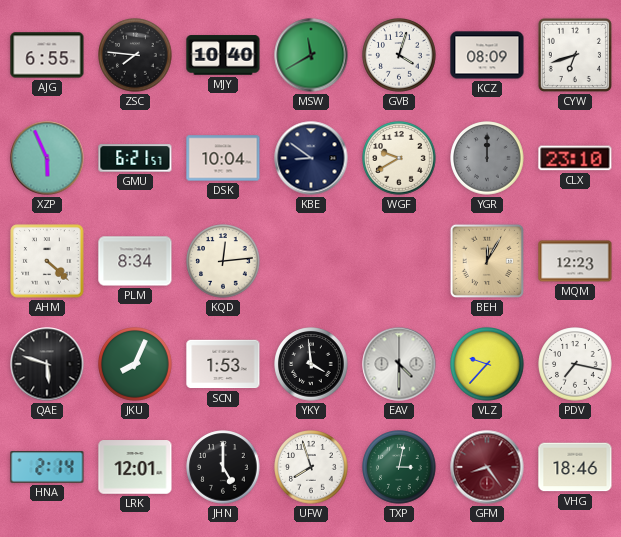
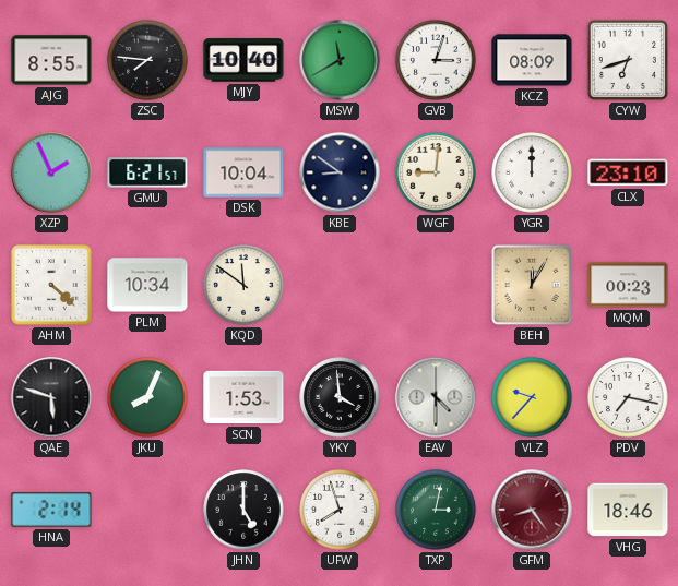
AJG: 6:55 -> 8:55
GVB: 4:03 -> 3:03
XZP: 5:56 -> 1:56
WGF: 9:40 -> 9:01
YGR dial: grey -> white
PLM: 8:34 -> 10:34
KQD: 12:14 -> 11:51
MQM: 12:23 -> 00:23
LRK: 12:01 -> none
